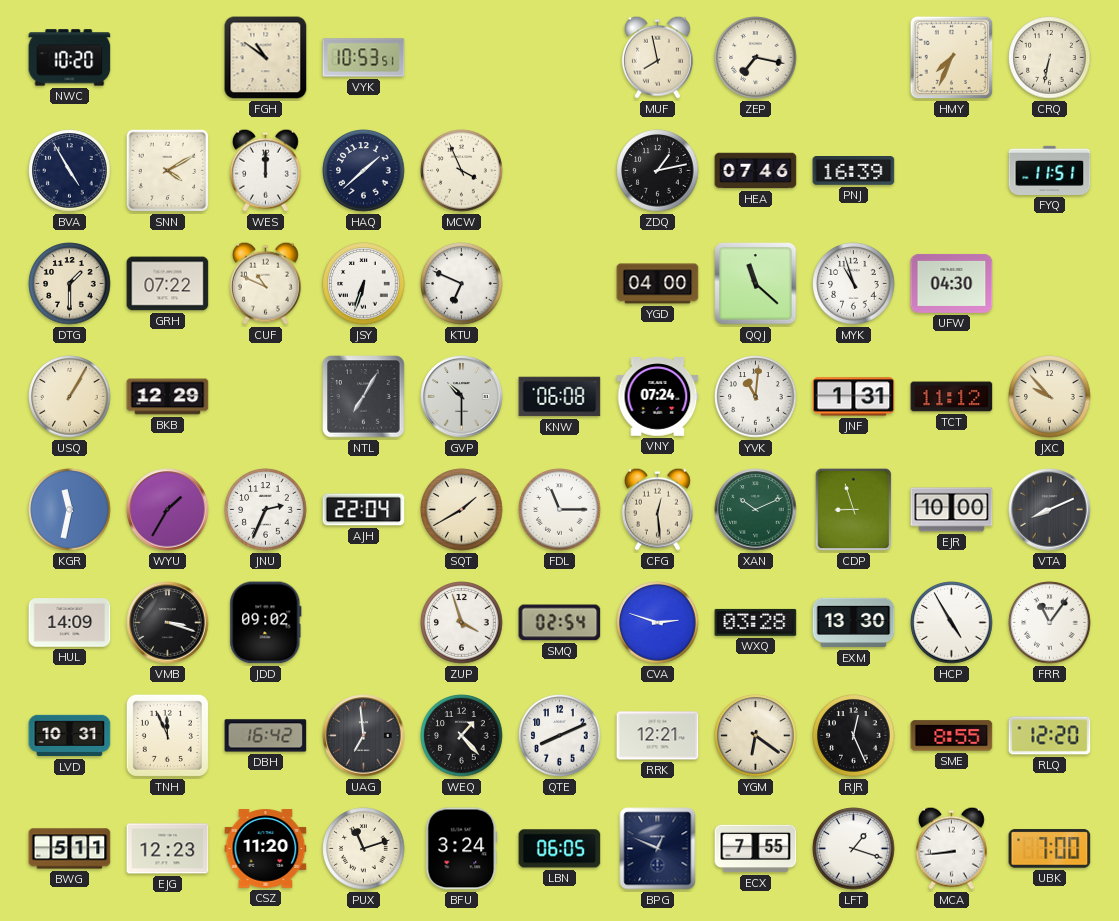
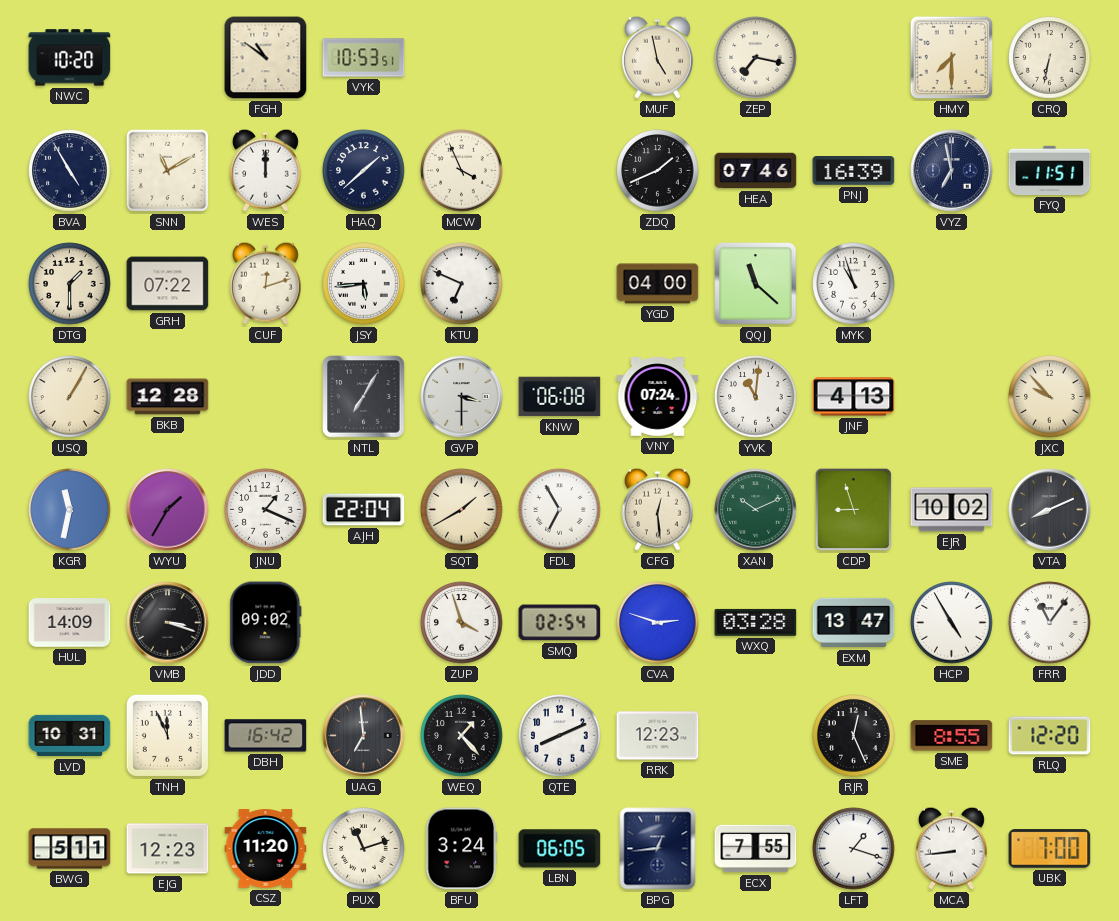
MUF: 7:58 -> 4:58
HMY: 7:34 -> 7:30
SNN: 4:10 -> 11:10
ZDQ: 1:13 -> 1:41
VYZ: none -> 6:58
CUF: 10:49 -> 12:12
JSY: 6:33 -> 5:44
UFW: 04:30 -> none
BKB: 12:29 -> 12:28
GVP: 10:30 -> 3:30
JNF: 1:31 -> 4:13
TCT: 11:12 -> none
JNU: 2:34 -> 1:19
FDL: 11:15 -> 6:55
EJR: 10:00 -> 10:02
EXM: 13:30 -> 13:47
RRK: 12:21 -> 12:23
YGM: 6:21 -> none
BPG: 12:49 -> 12:44
